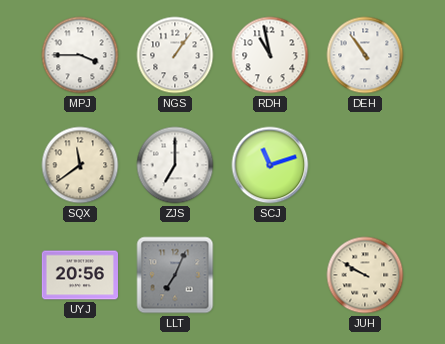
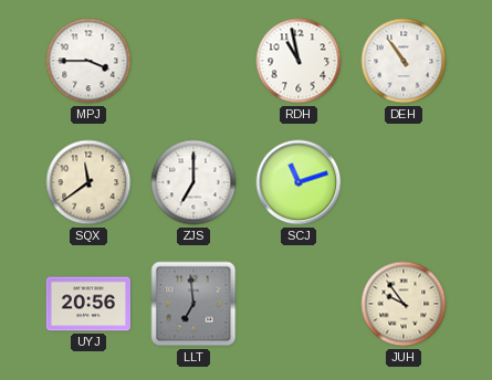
NGS: 1:06 -> none
LLT: 7:04 -> 6:59
JUH: 9:50 -> 9:54
